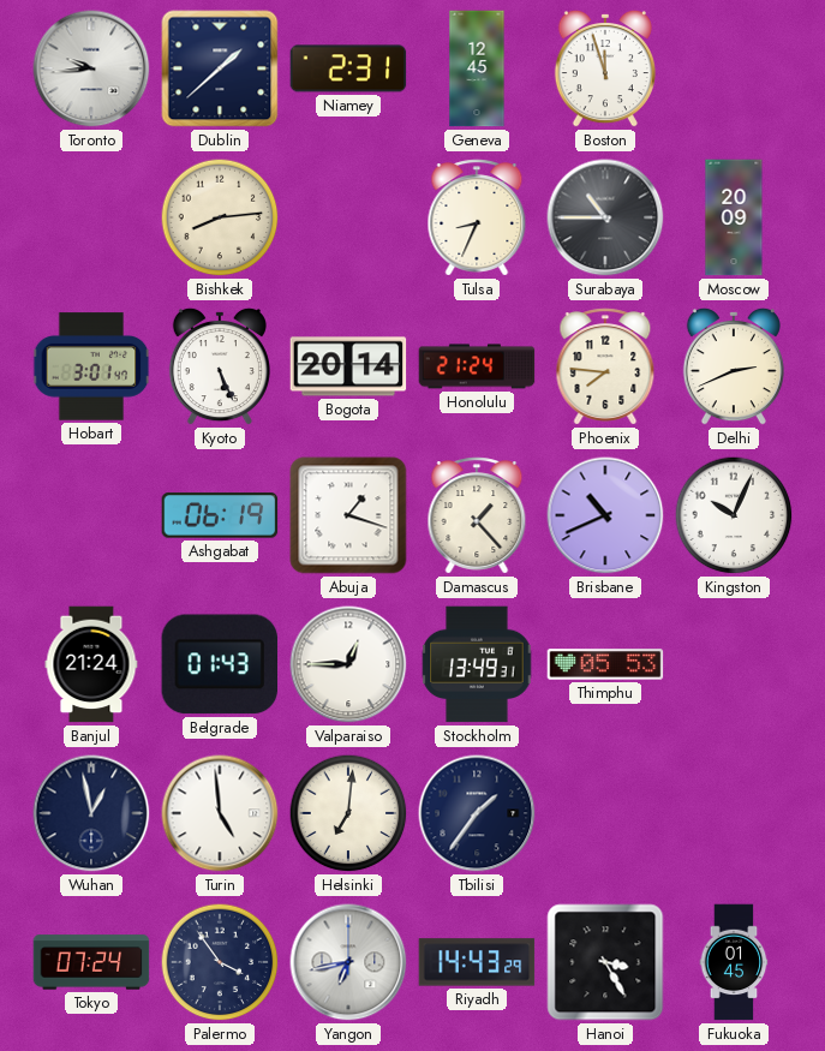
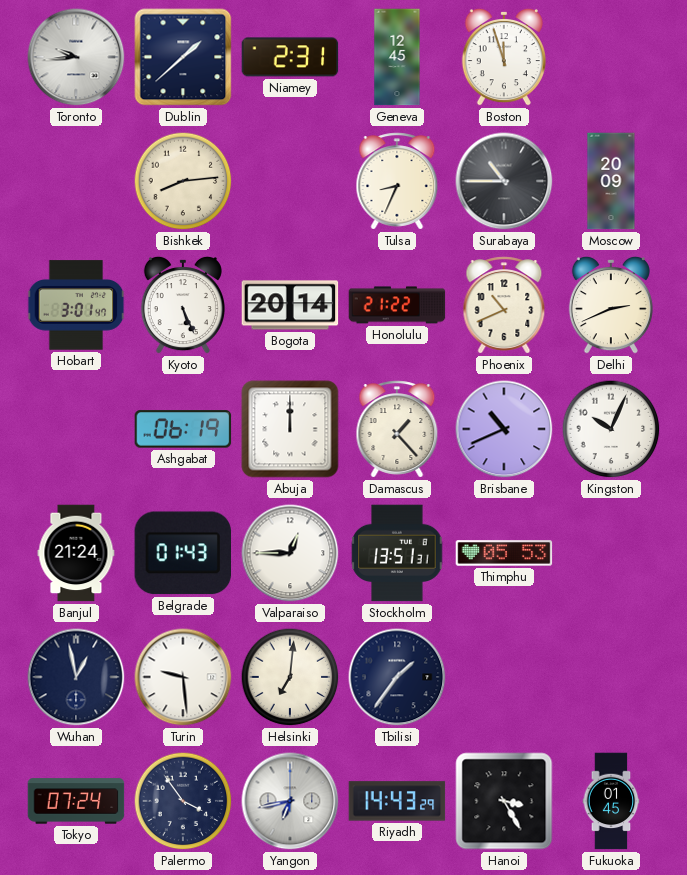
Honolulu: 21:24 -> 21:22
Phoenix: 7:46 -> 10:41
Abuja: 1:18 -> 12:00
Stockholm: 13:49 -> 13:51
Turin: 4:59 -> 9:29
